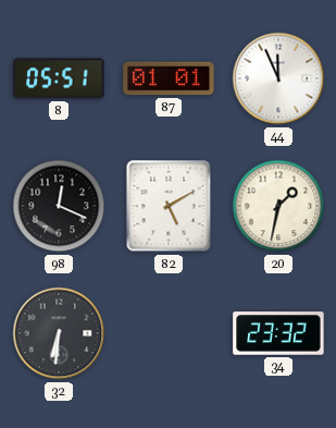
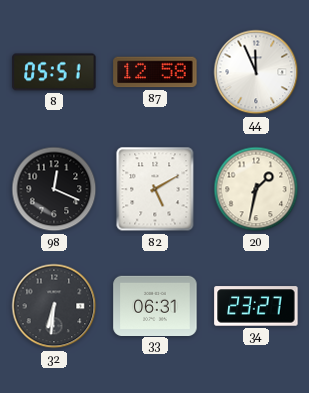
87: 01:01 -> 12:58
33: none -> 06:31
34: 23:32 -> 23:27
